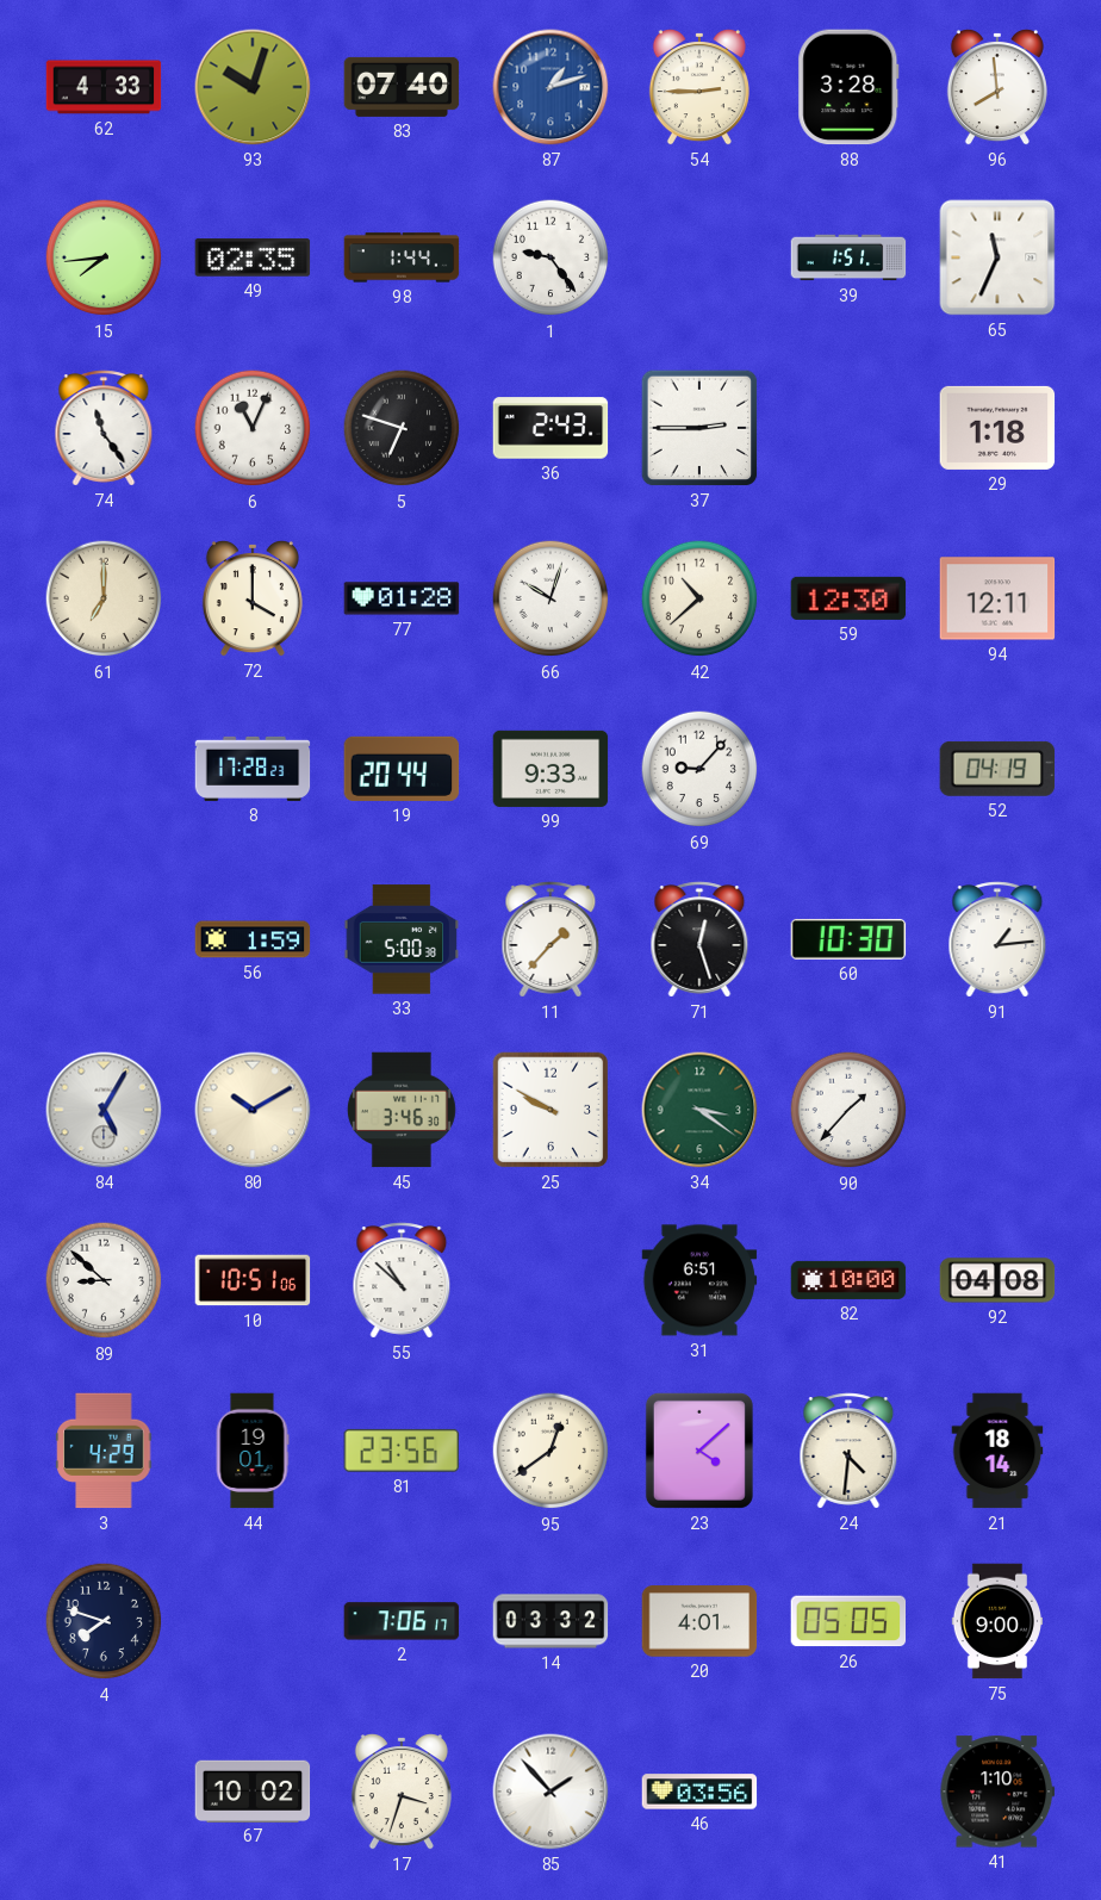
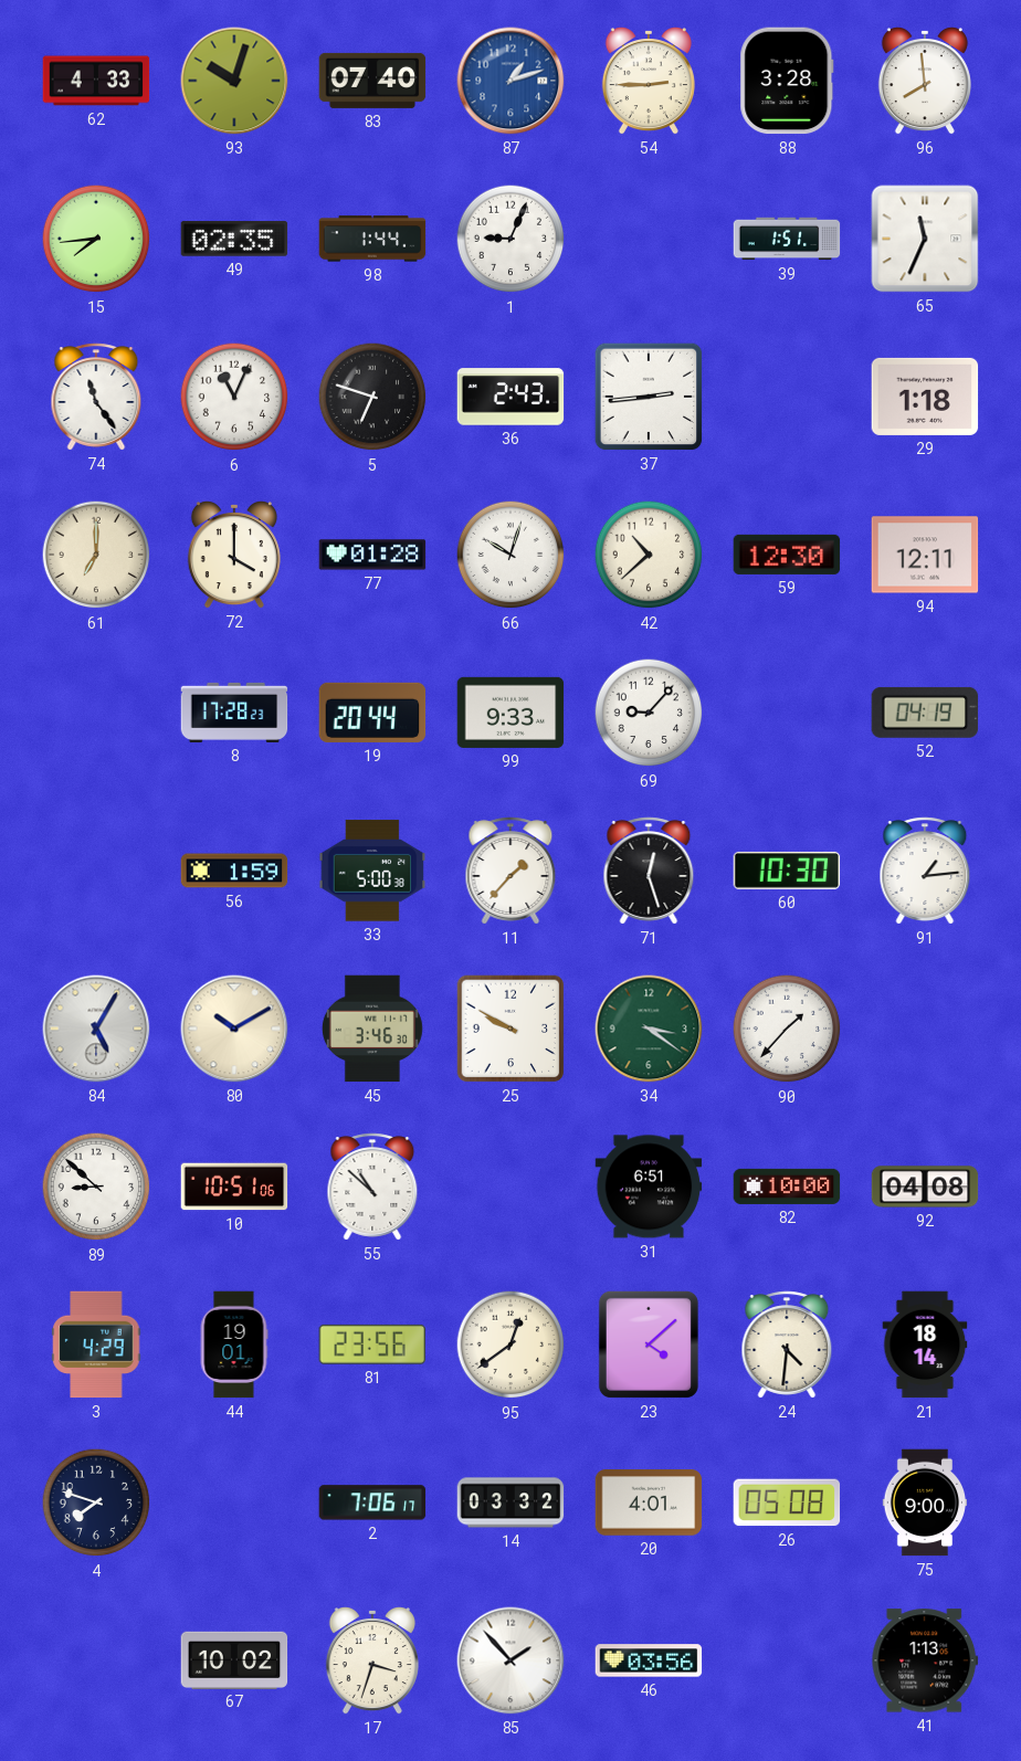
1: 9:24 -> 9:04
37: 2:45 -> 2:44
26: 05:05 -> 05:08
41: 1:10 -> 1:13
